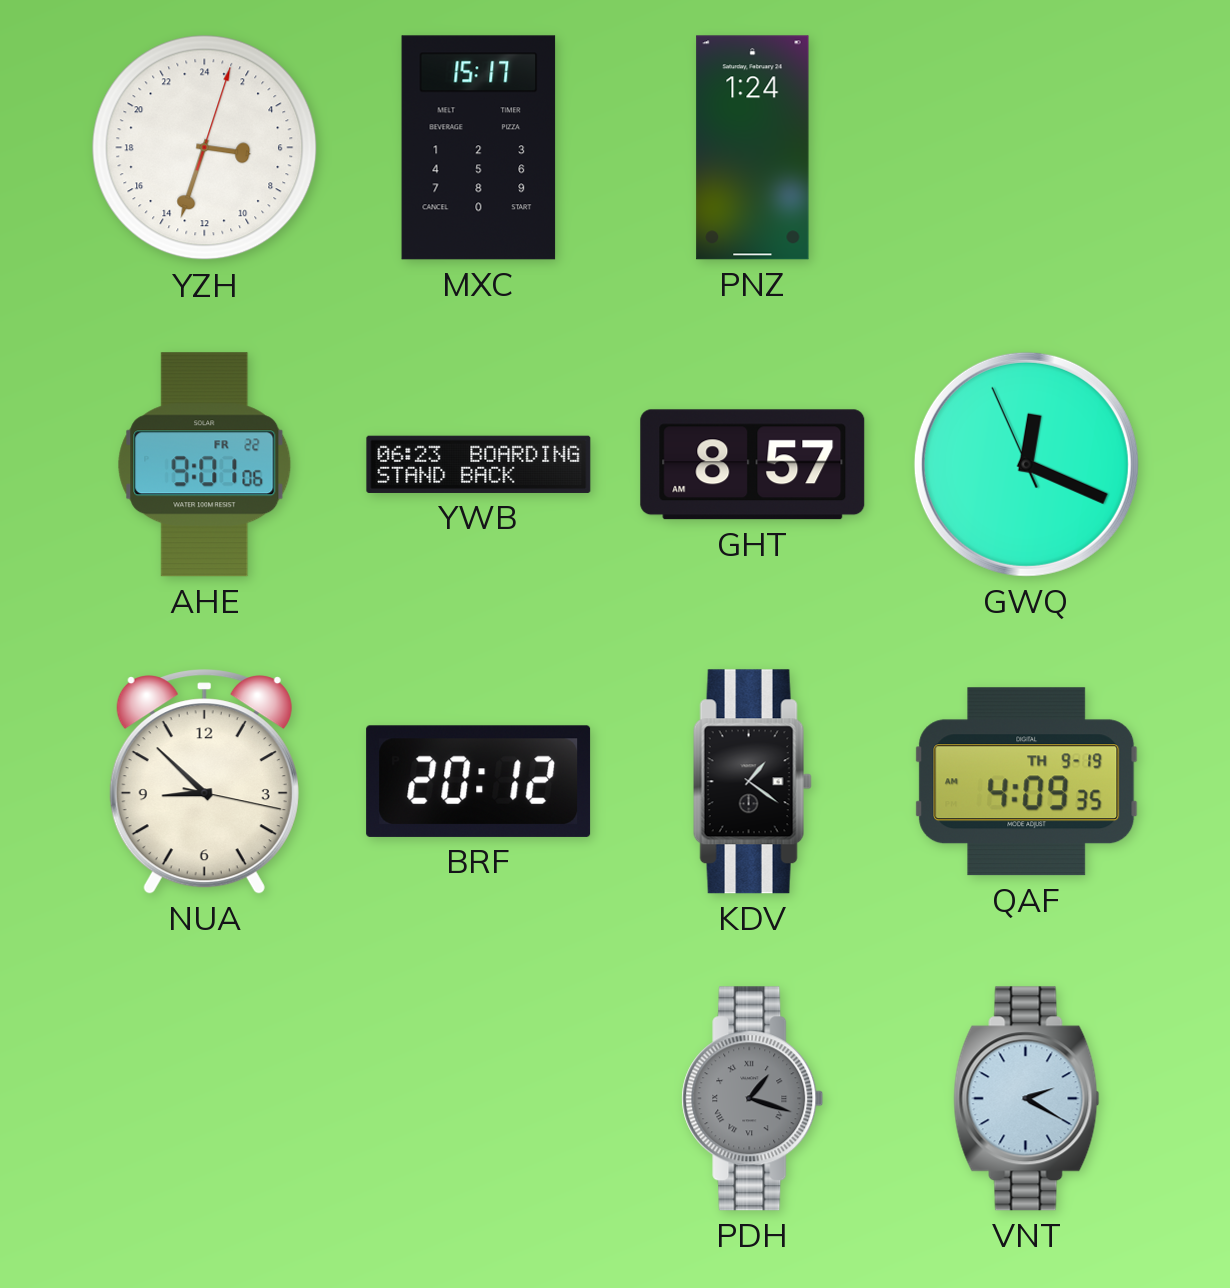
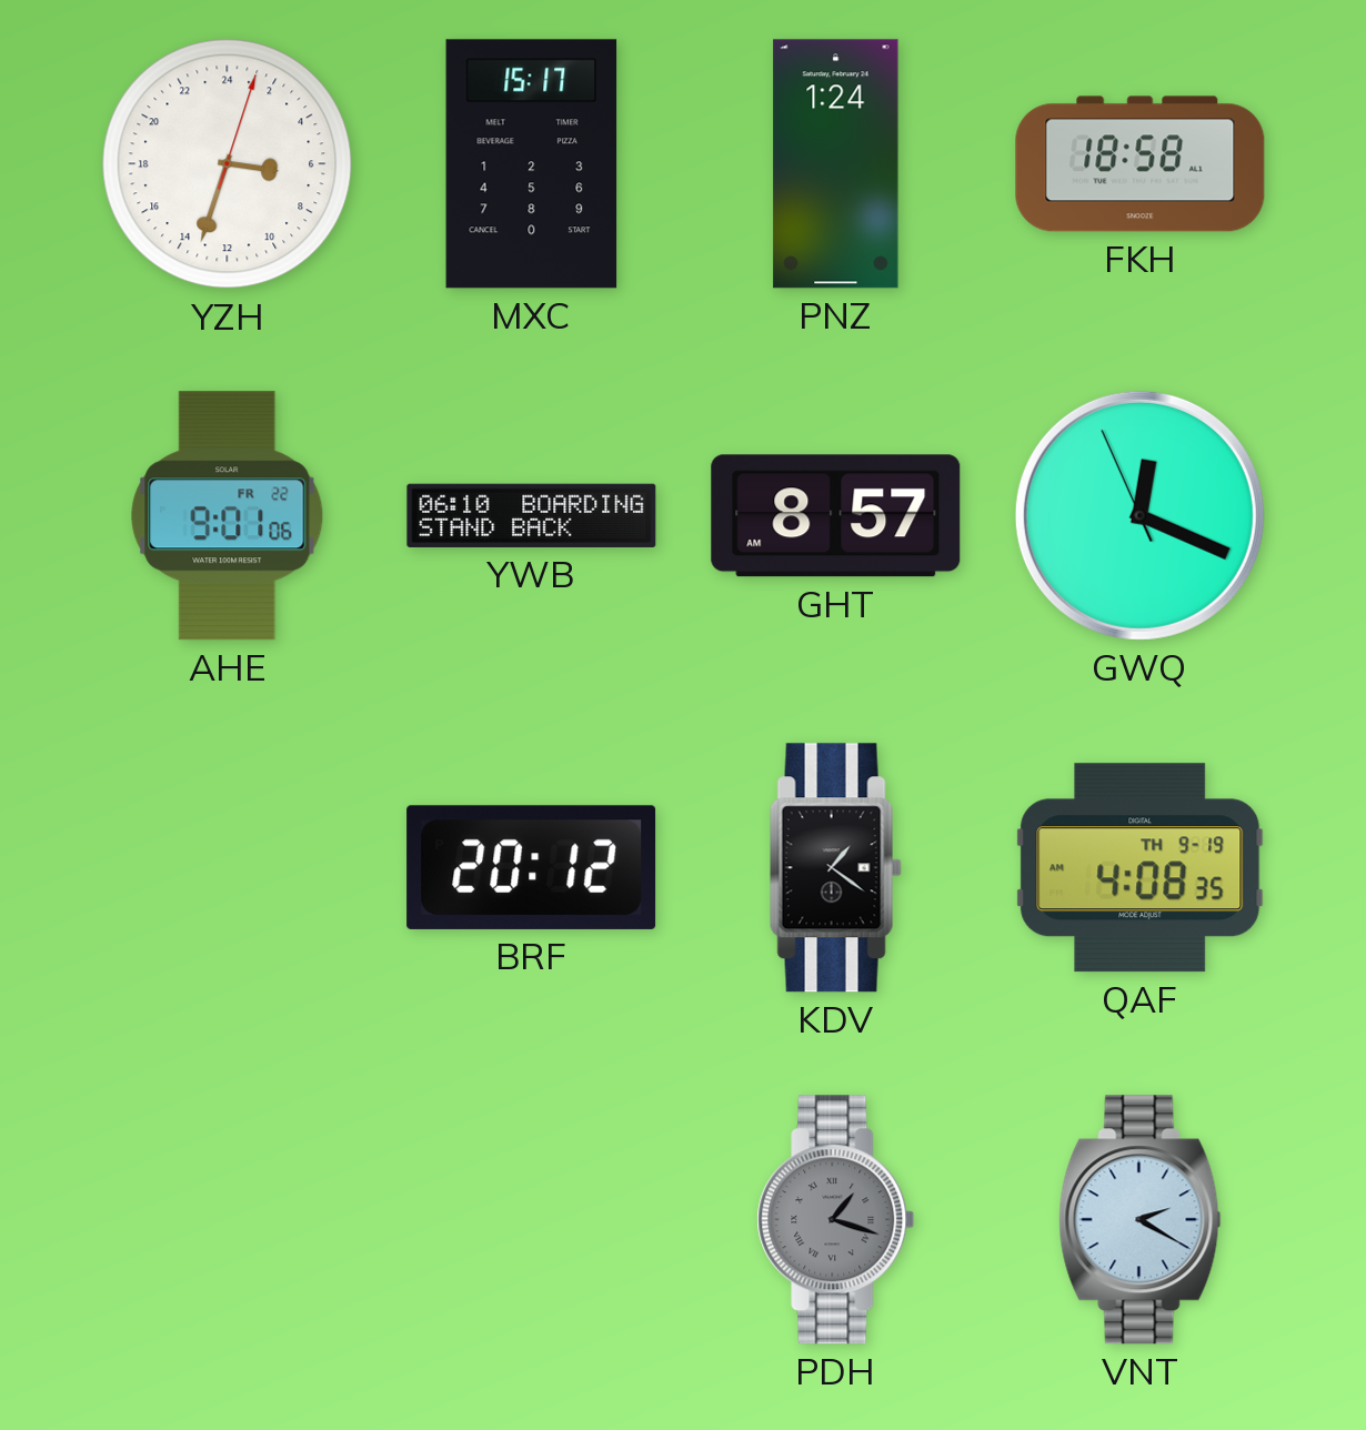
FKH: none -> 18:58
YWB: 06:23 -> 06:10
NUA: 8:52 -> none
QAF: 4:09 -> 4:08
